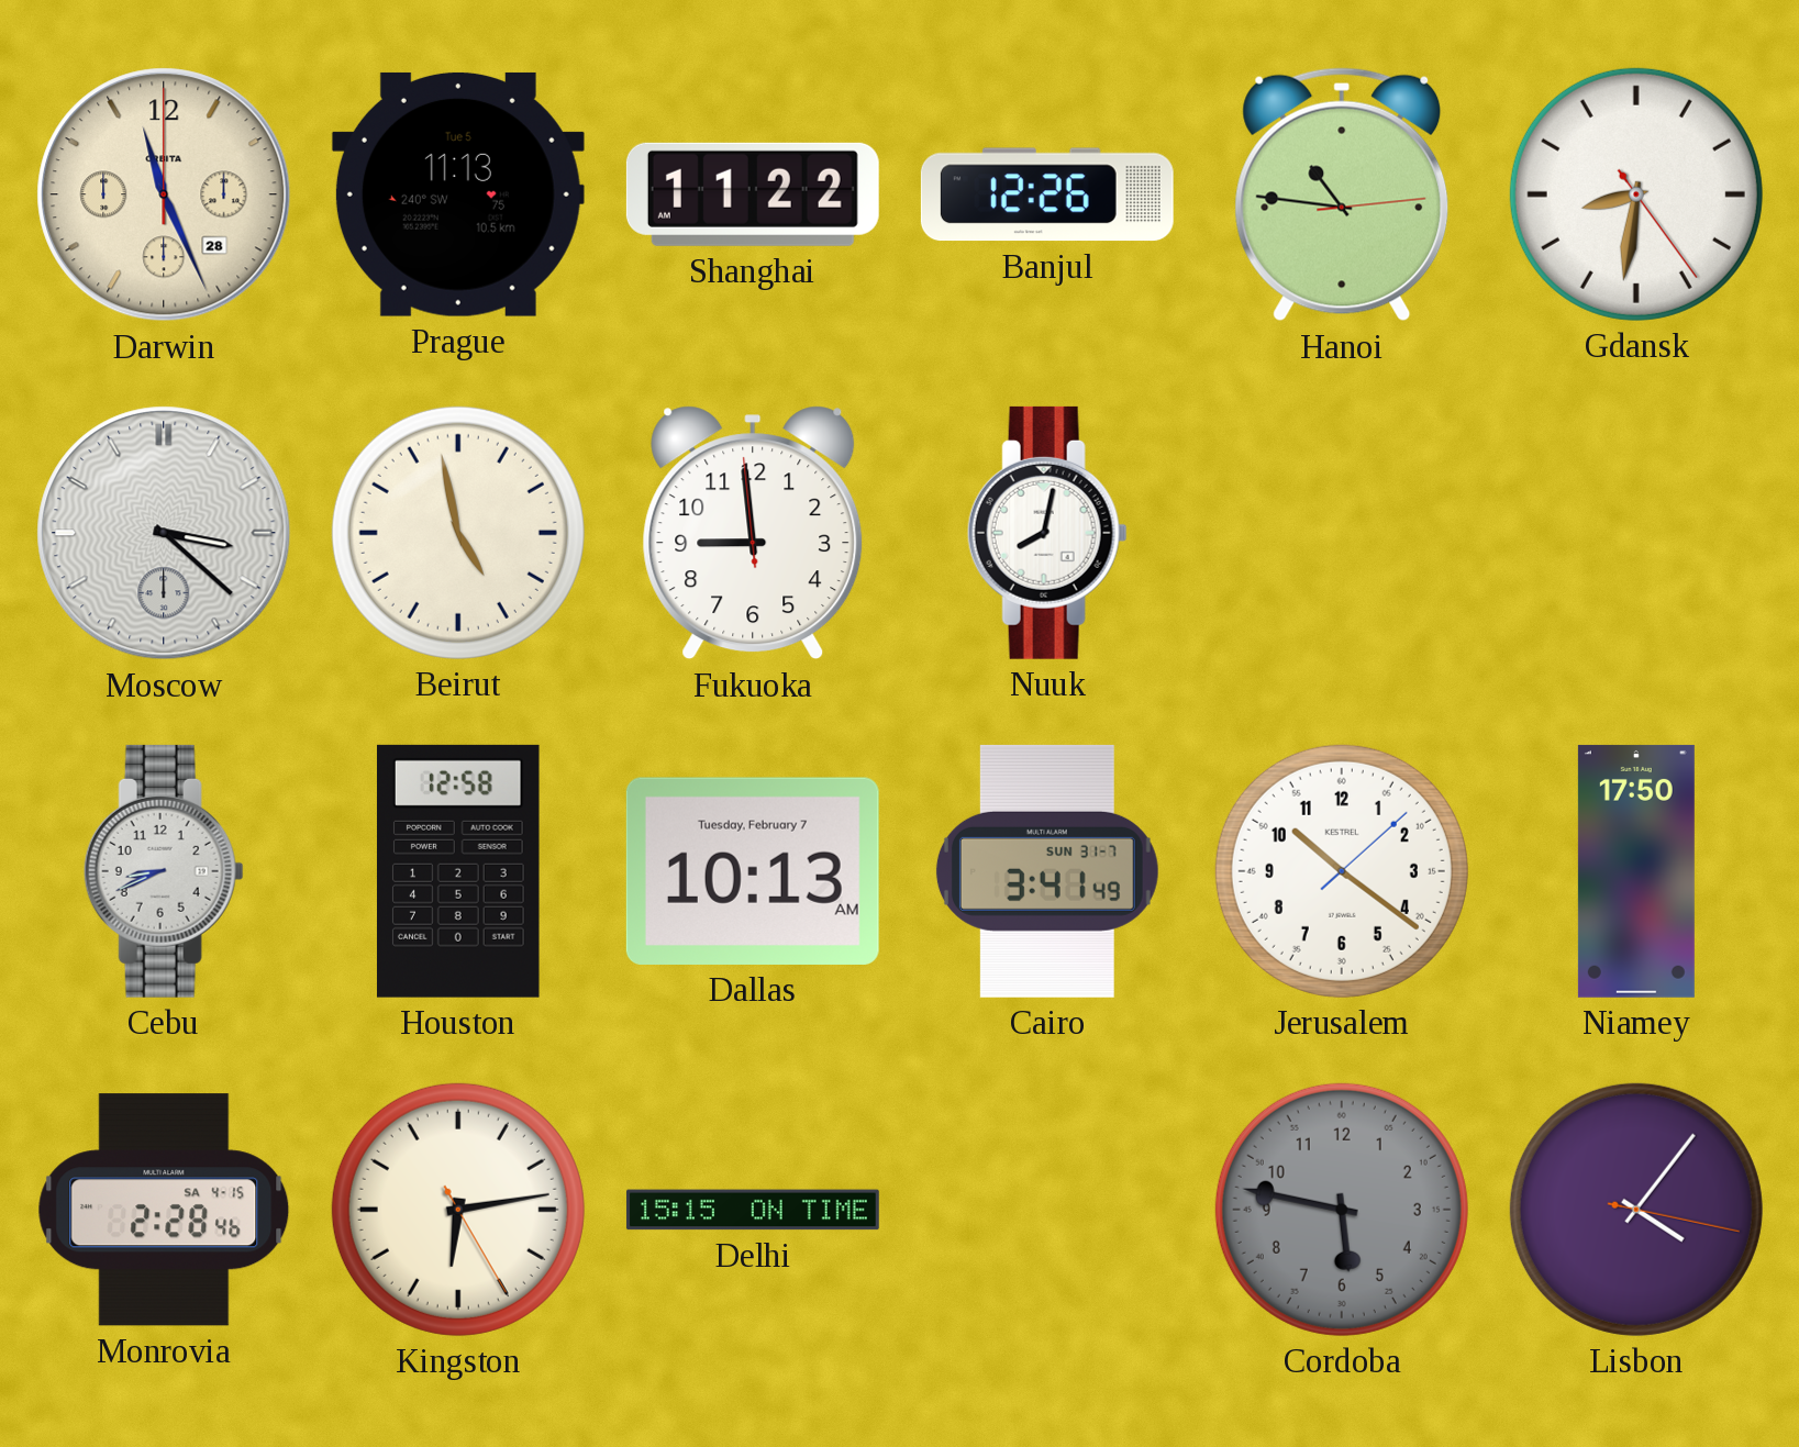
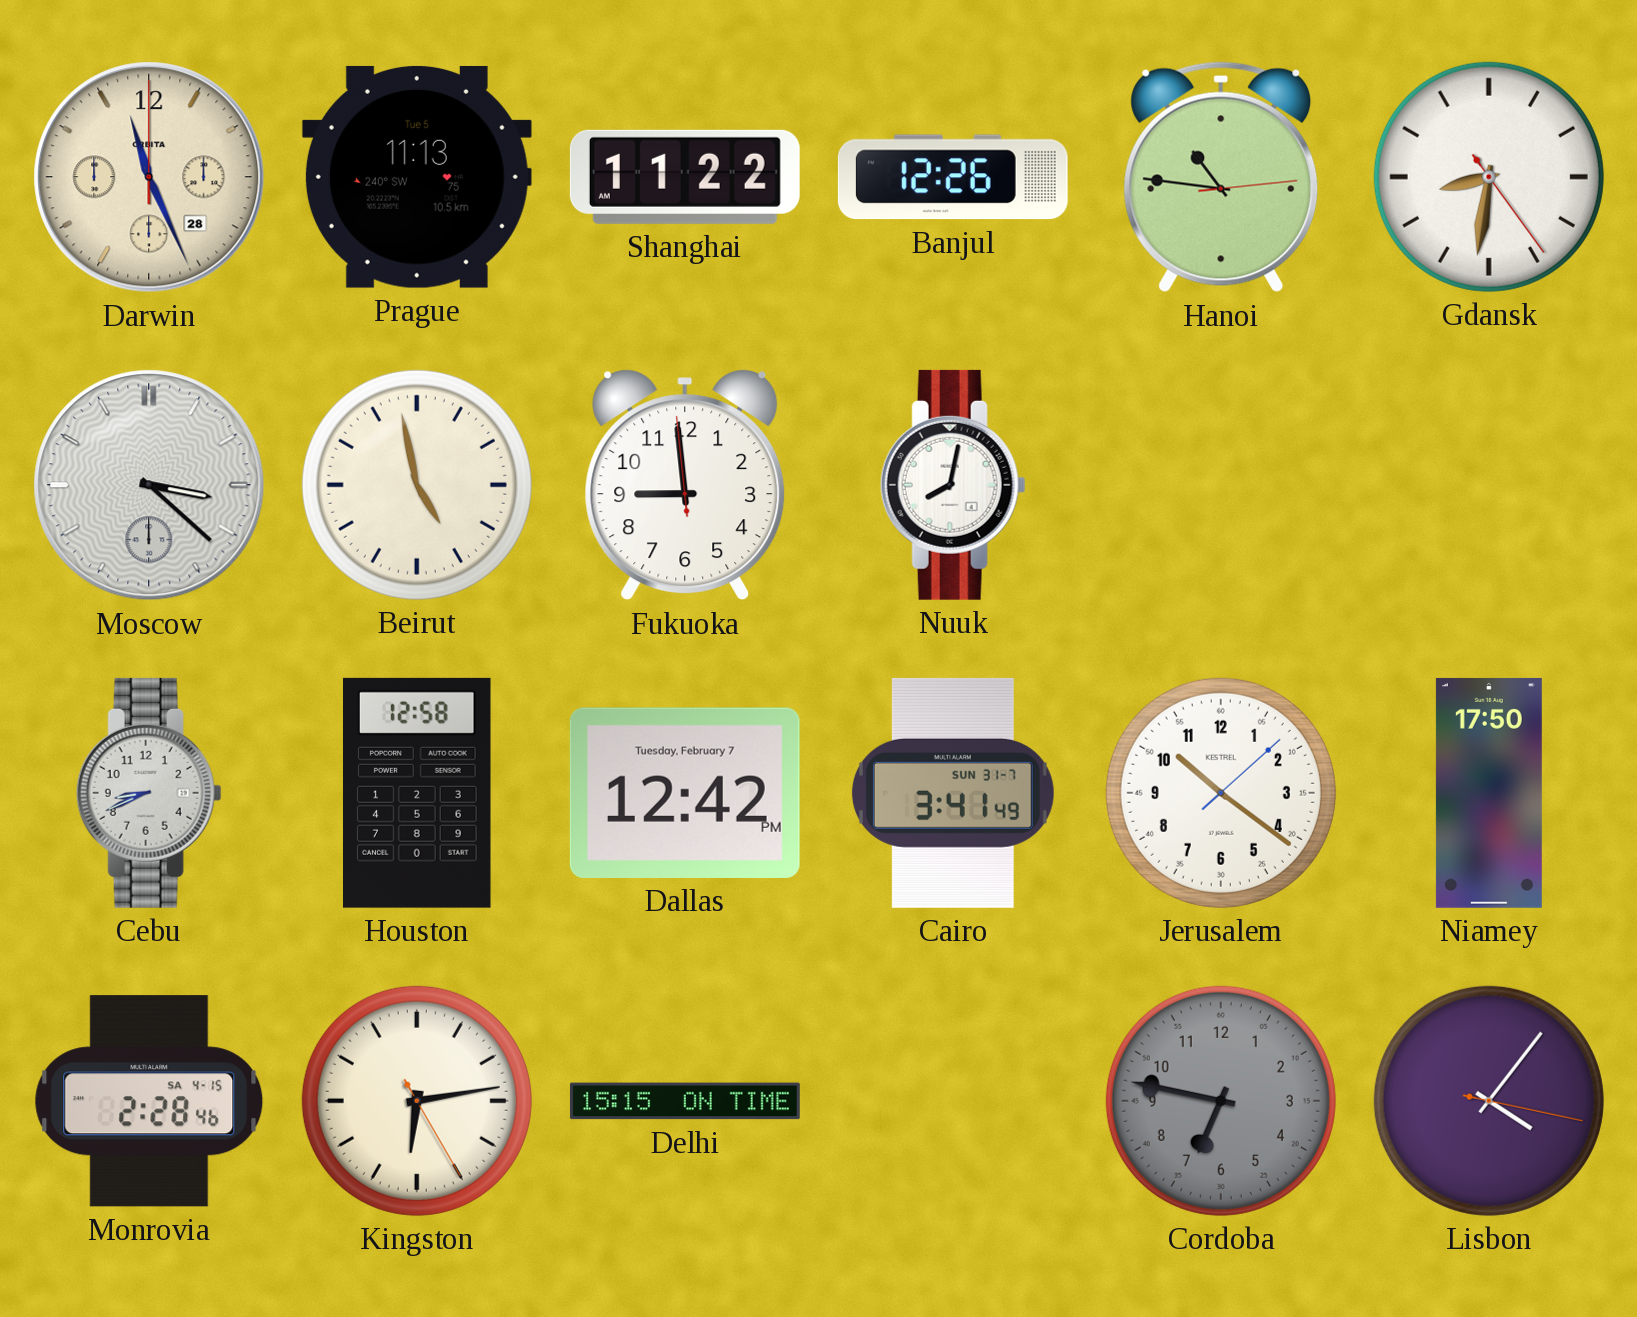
Dallas: 10:13 -> 12:42
Cordoba: 5:47 -> 6:47
